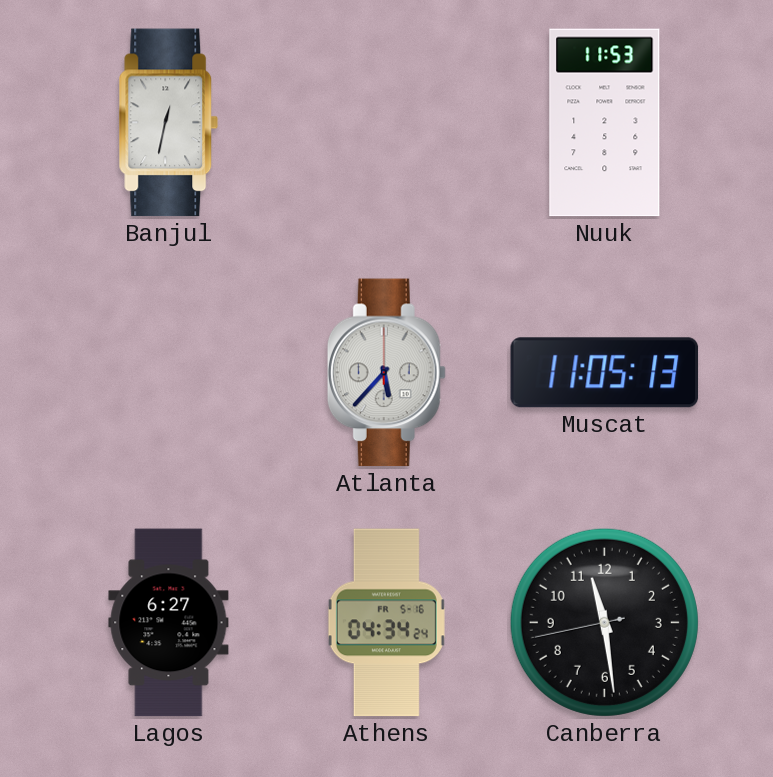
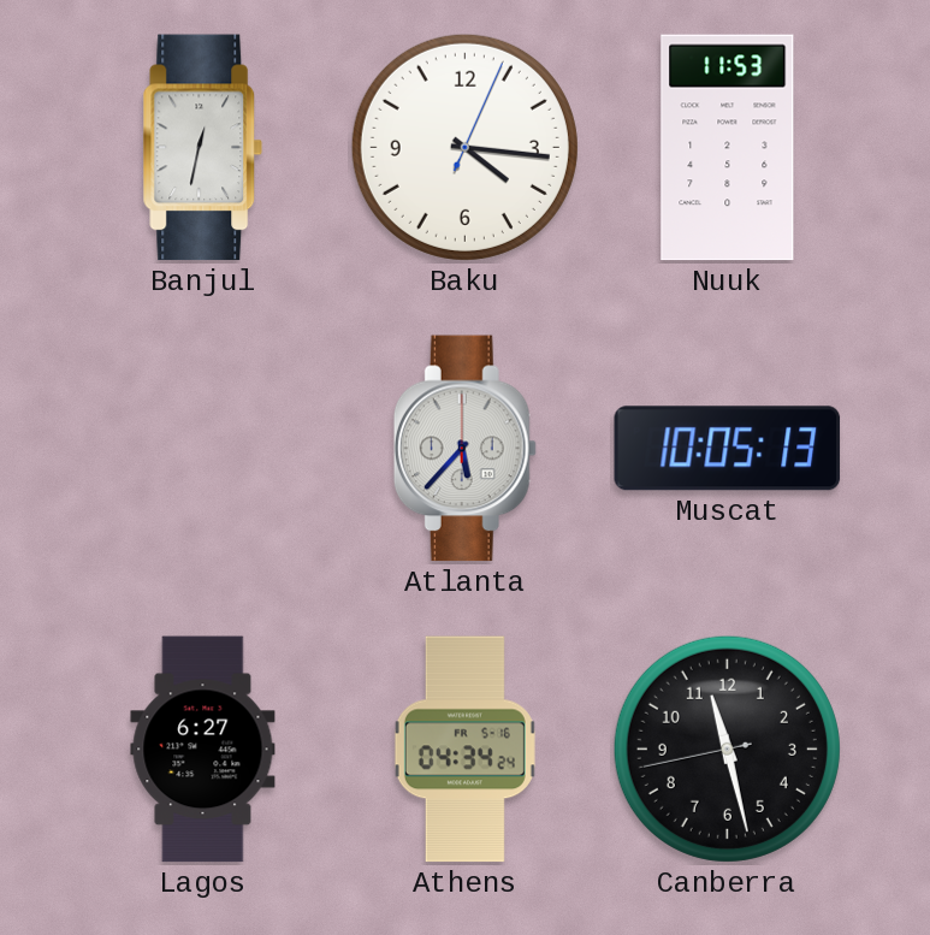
Baku: none -> 4:16
Muscat: 11:05 -> 10:05
Canberra: 11:28 -> 11:27
